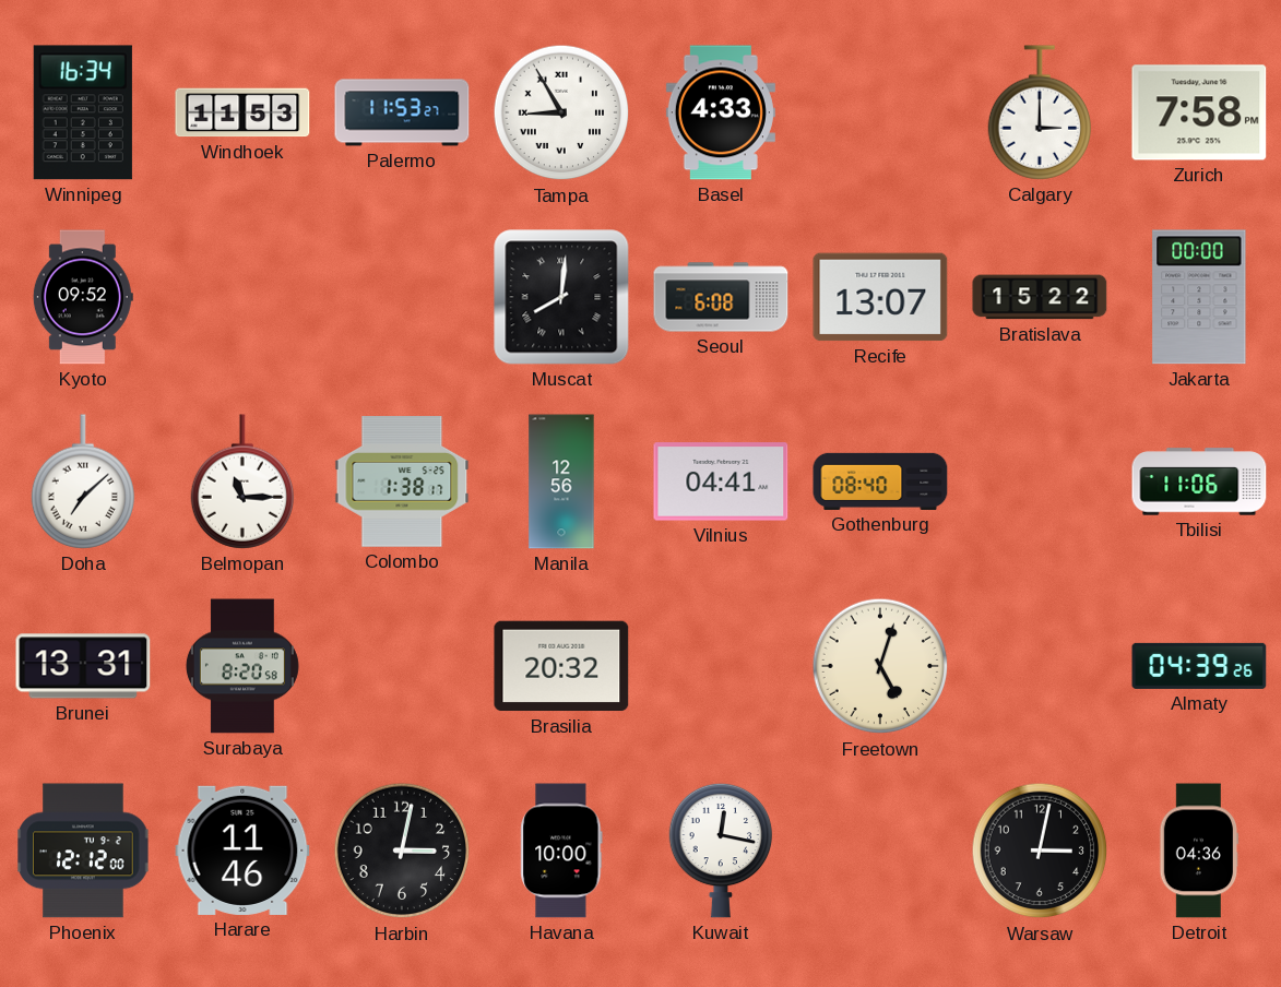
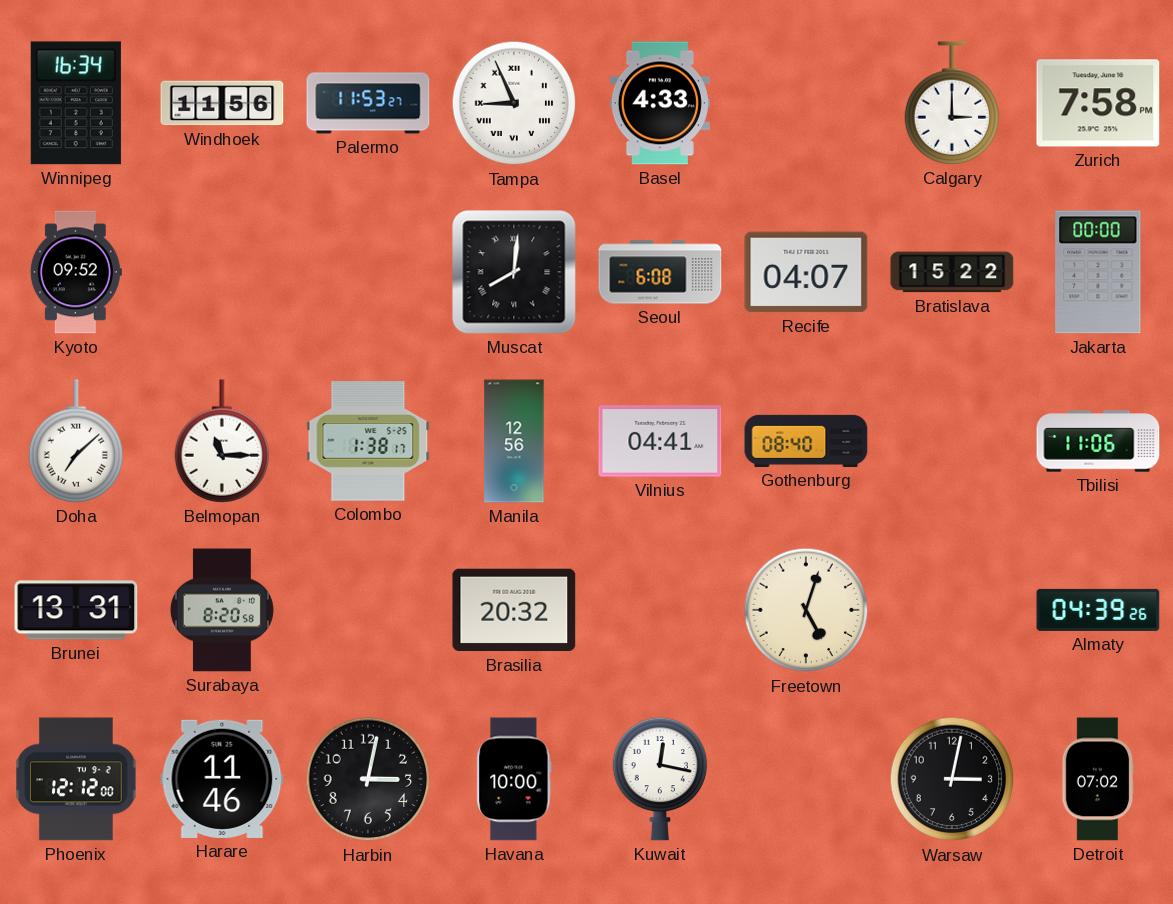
Windhoek: 11:53 -> 11:56
Tampa: 8:55 -> 8:56
Recife: 13:07 -> 04:07
Detroit: 04:36 -> 07:02
